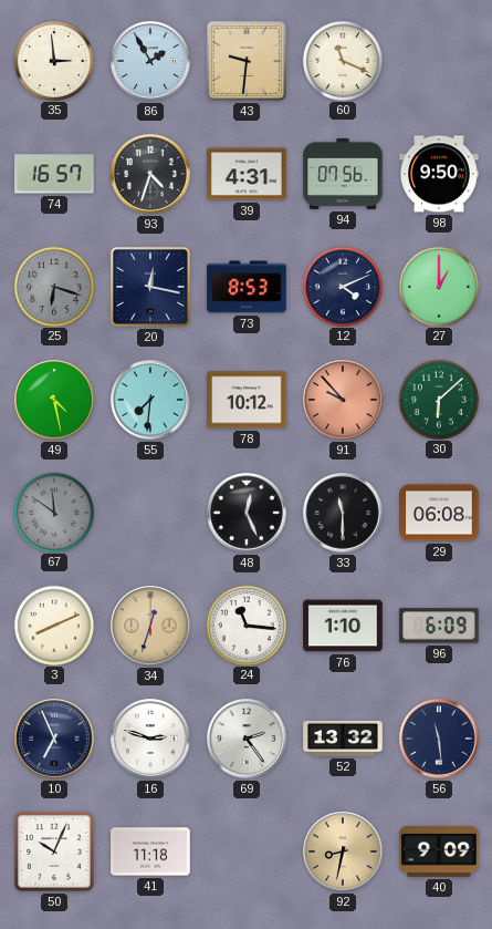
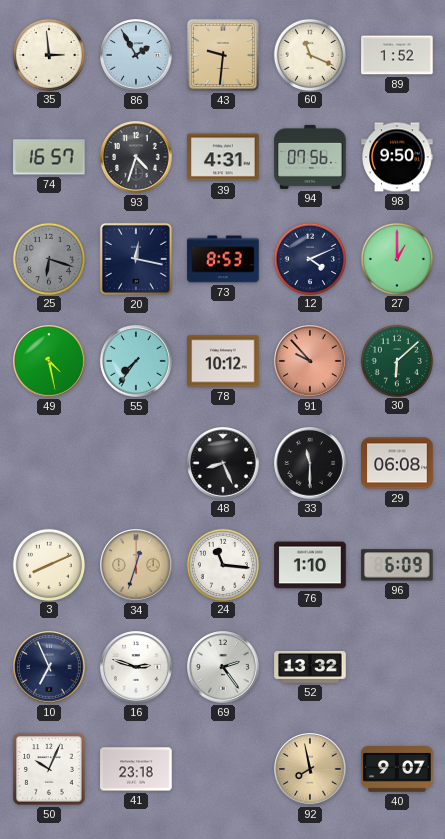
89: none -> 1:52
55: 7:31 -> 7:36
67: 11:51 -> none
48: 12:26 -> 8:26
56: 11:29 -> none
41: 11:18 -> 23:18
92: 8:32 -> 7:58
40: 9:09 -> 9:07
